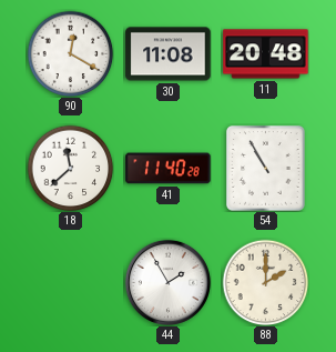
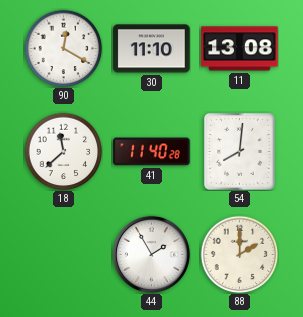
30: 11:08 -> 11:10
11: 20:48 -> 13:08
54: 10:55 -> 8:01
